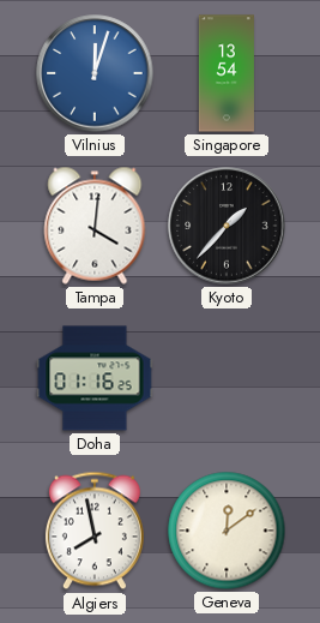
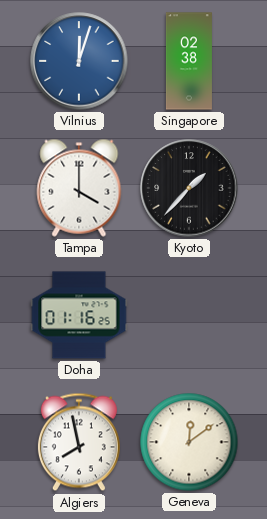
Singapore: 13:54 -> 02:38
Tampa: 4:01 -> 4:00
